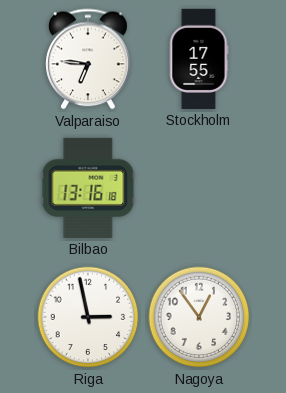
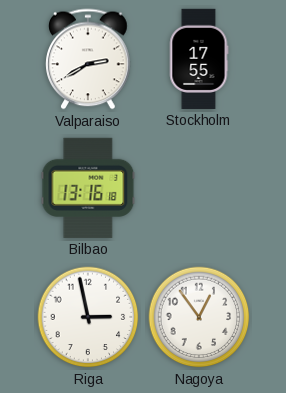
Valparaiso: 6:46 -> 2:40
